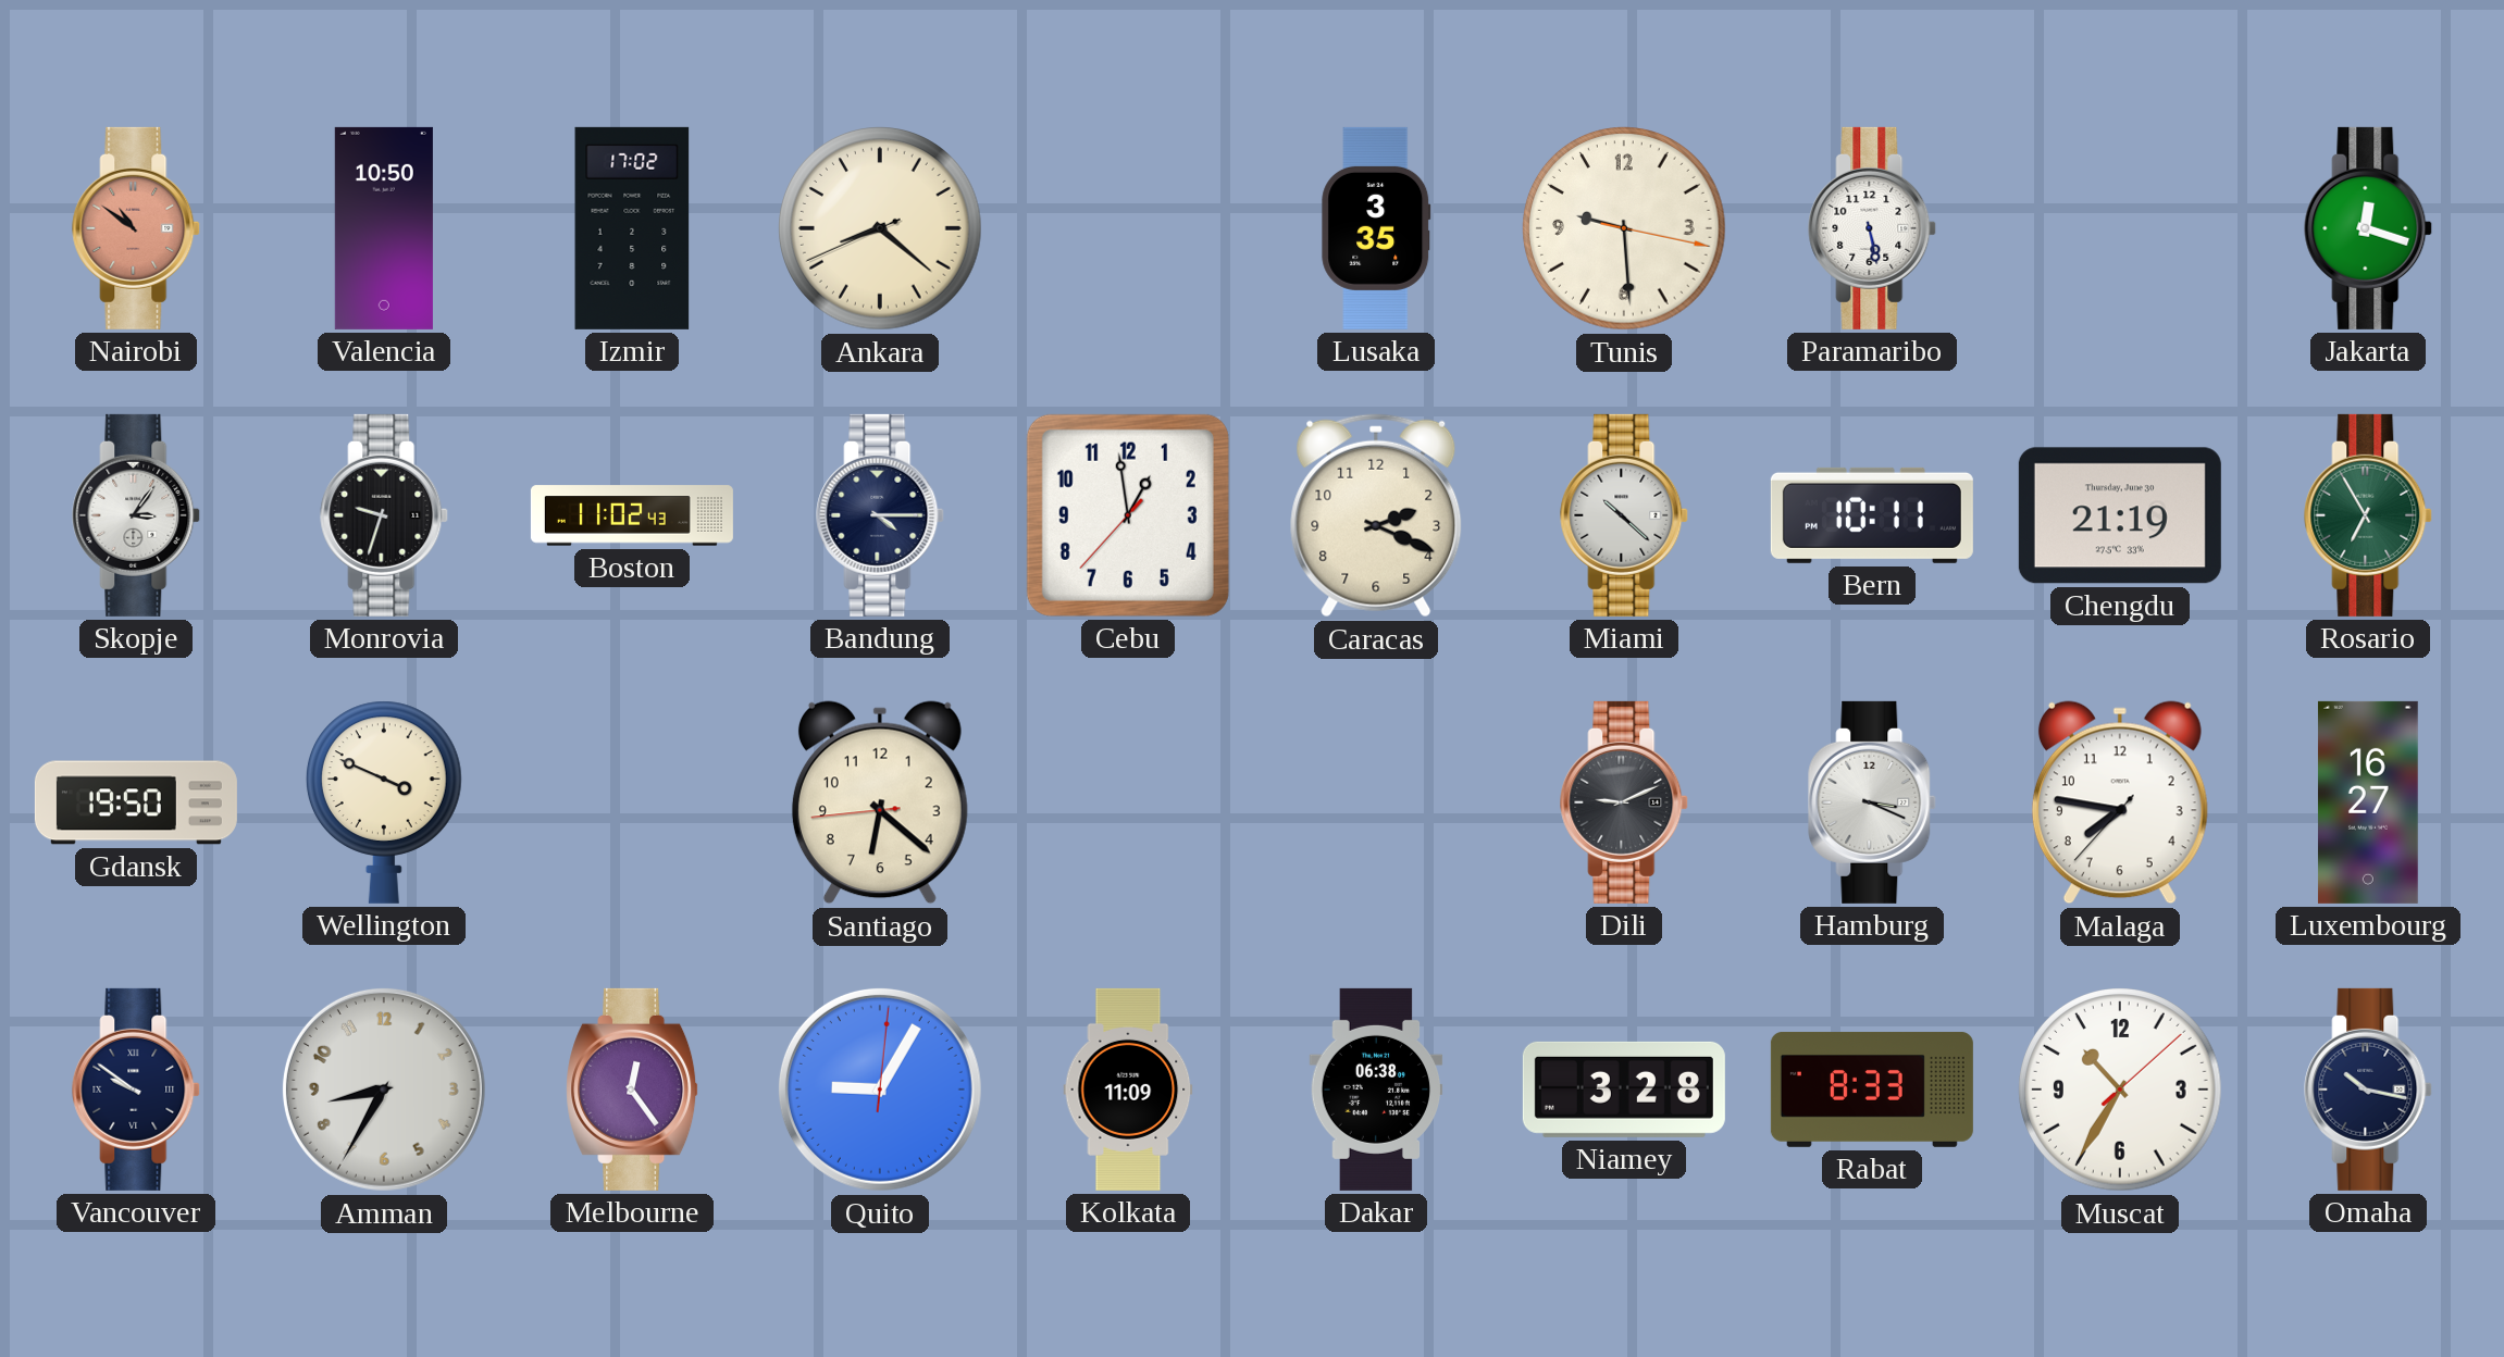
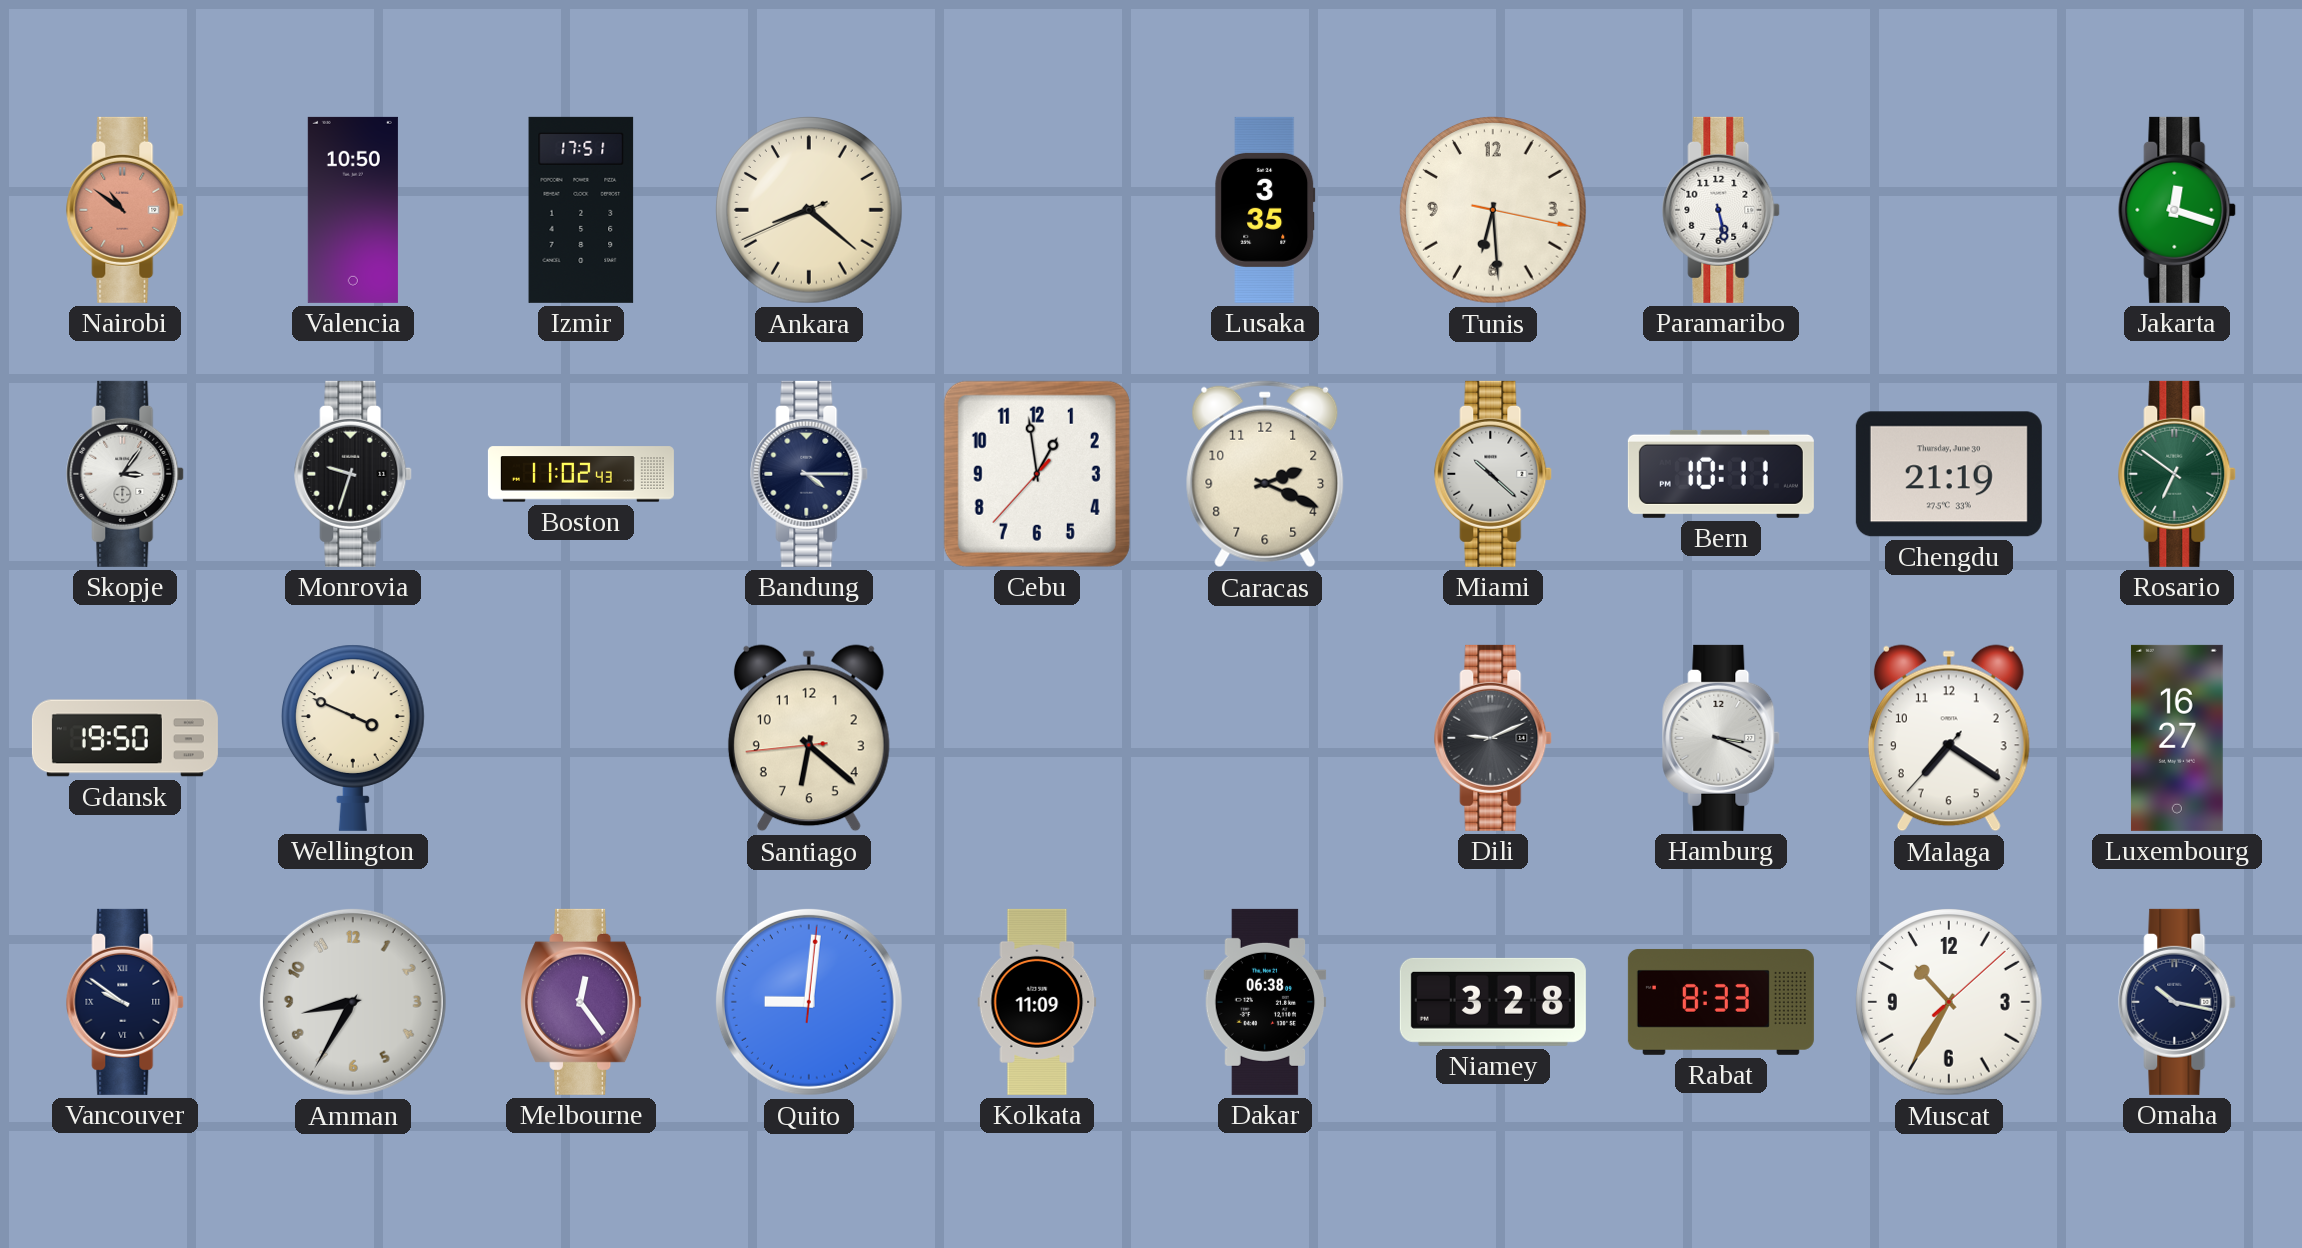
Izmir: 17:02 -> 17:51
Tunis: 9:29 -> 6:29
Rosario: 6:55 -> 6:51
Malaga: 7:46 -> 7:20
Quito: 9:05 -> 9:01
